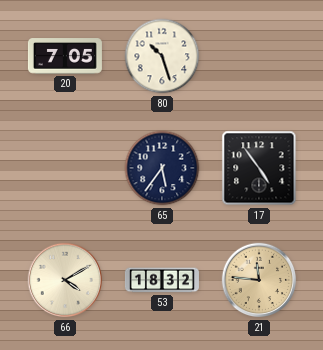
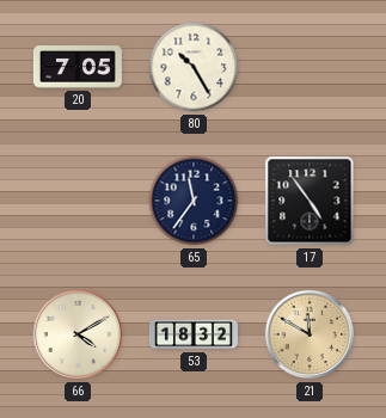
80: 10:27 -> 10:25
65: 5:36 -> 11:36
21: 11:46 -> 11:50
